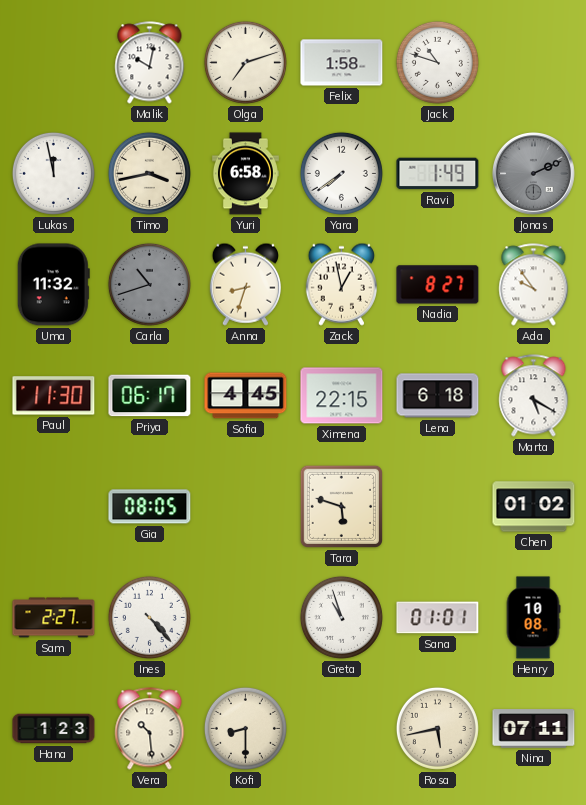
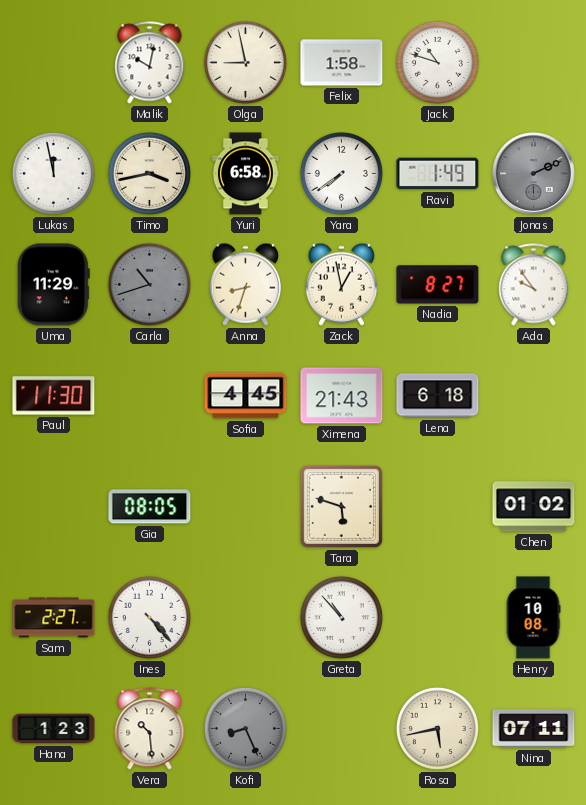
Olga: 7:12 -> 8:58
Uma: 11:32 -> 11:29
Priya: 06:17 -> none
Ximena: 22:15 -> 21:43
Marta: 5:20 -> none
Greta: 10:57 -> 10:53
Sana: 01:01 -> none
Kofi: 8:30 -> 8:26
Kofi dial: cream -> grey
